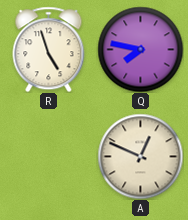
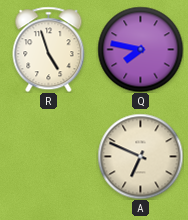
A: 12:49 -> 6:49
